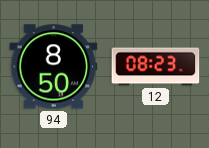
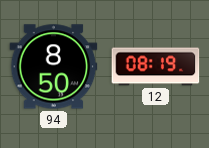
12: 08:23 -> 08:19
